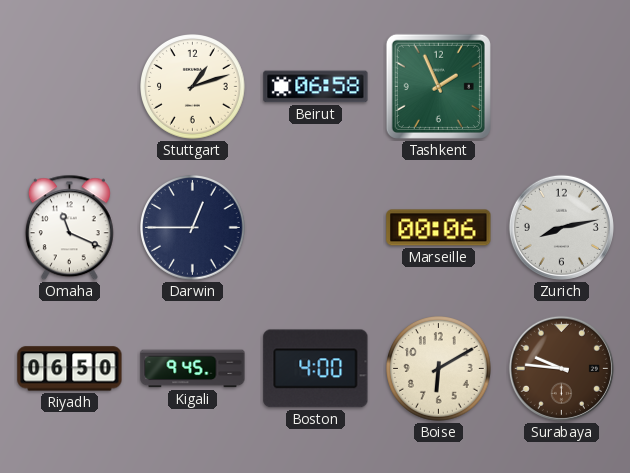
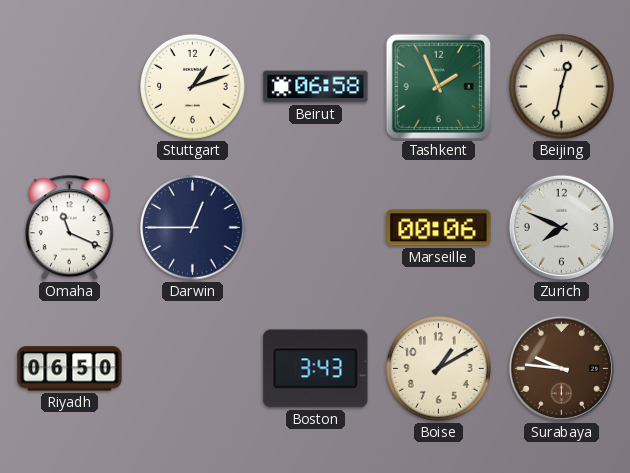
Beijing: none -> 12:32
Zurich: 8:13 -> 7:49
Kigali: 9:45 -> none
Boston: 4:00 -> 3:43
Boise: 6:10 -> 1:10
